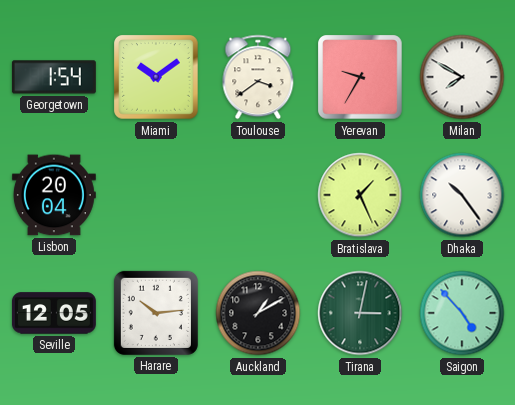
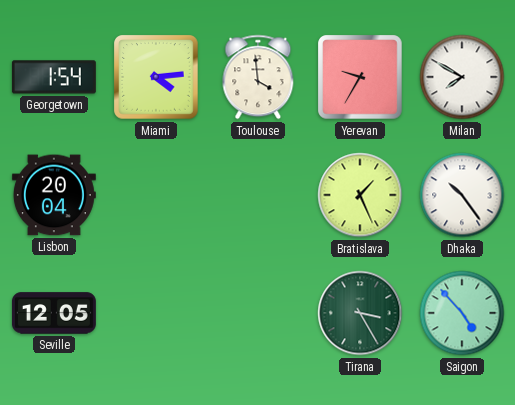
Miami: 10:09 -> 4:14
Toulouse: 3:39 -> 3:59
Harare: 10:14 -> none
Auckland: 1:10 -> none
Tirana: 3:02 -> 3:25
